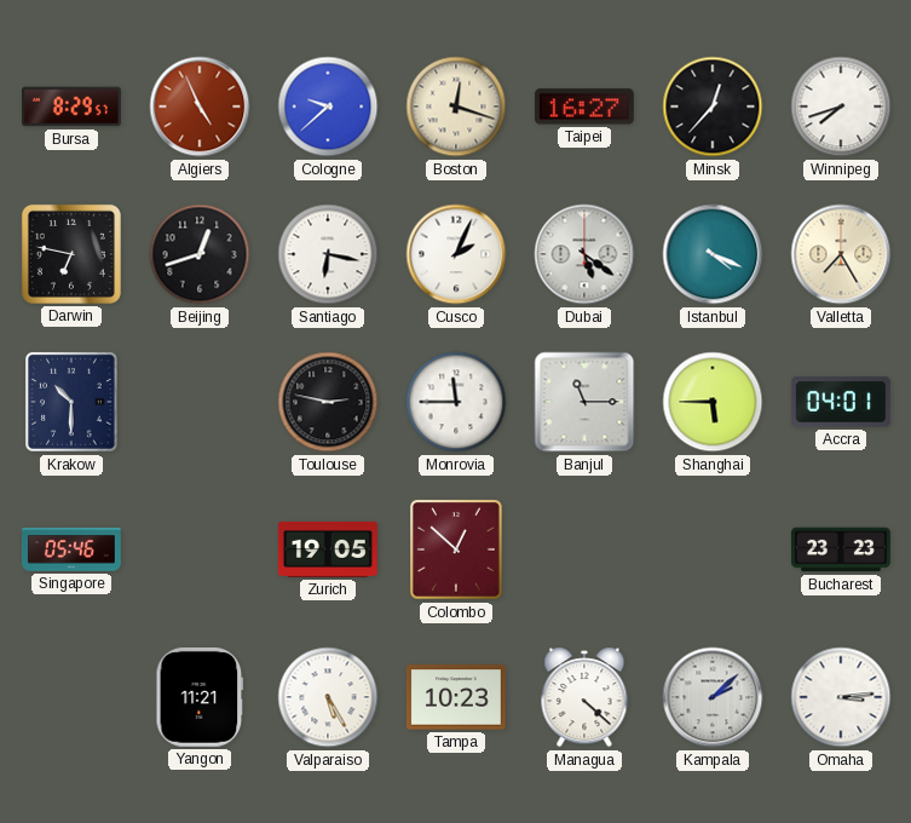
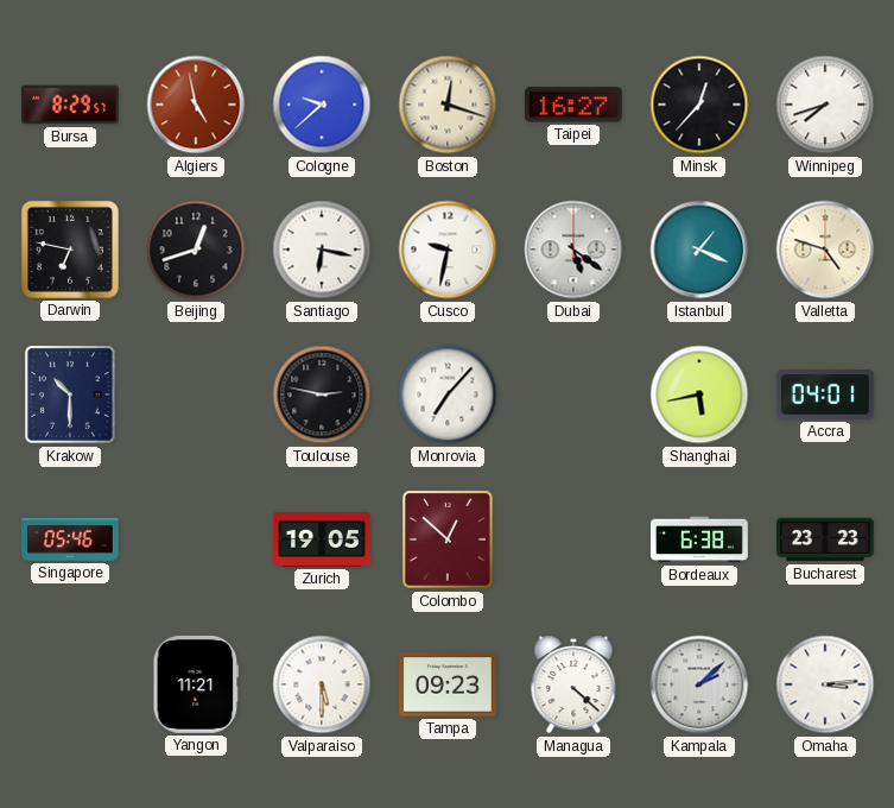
Algiers: 4:56 -> 4:58
Cusco: 2:04 -> 9:32
Istanbul: 4:19 -> 1:19
Valletta: 7:25 -> 4:48
Monrovia: 11:45 -> 7:07
Banjul: 11:15 -> none
Shanghai: 5:45 -> 5:43
Bordeaux: none -> 6:38
Valparaiso: 5:25 -> 5:30
Tampa: 10:23 -> 09:23
